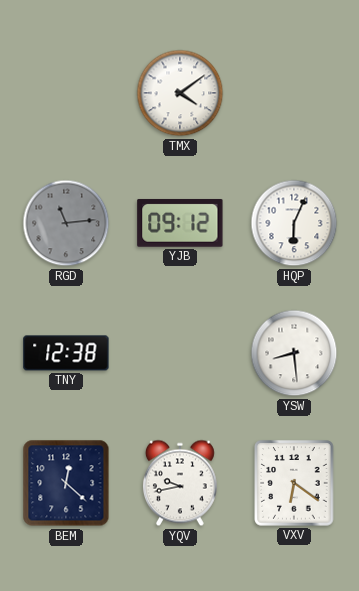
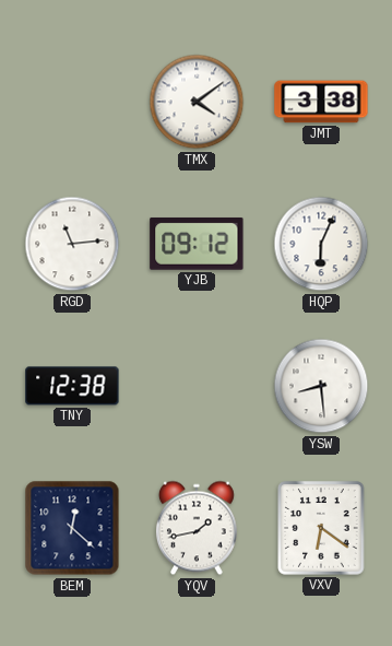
JMT: none -> 3:38
RGD dial: grey -> white
YQV: 9:43 -> 1:43
